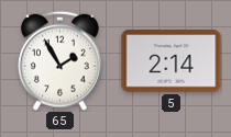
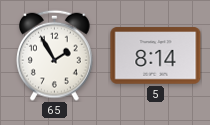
5: 2:14 -> 8:14
